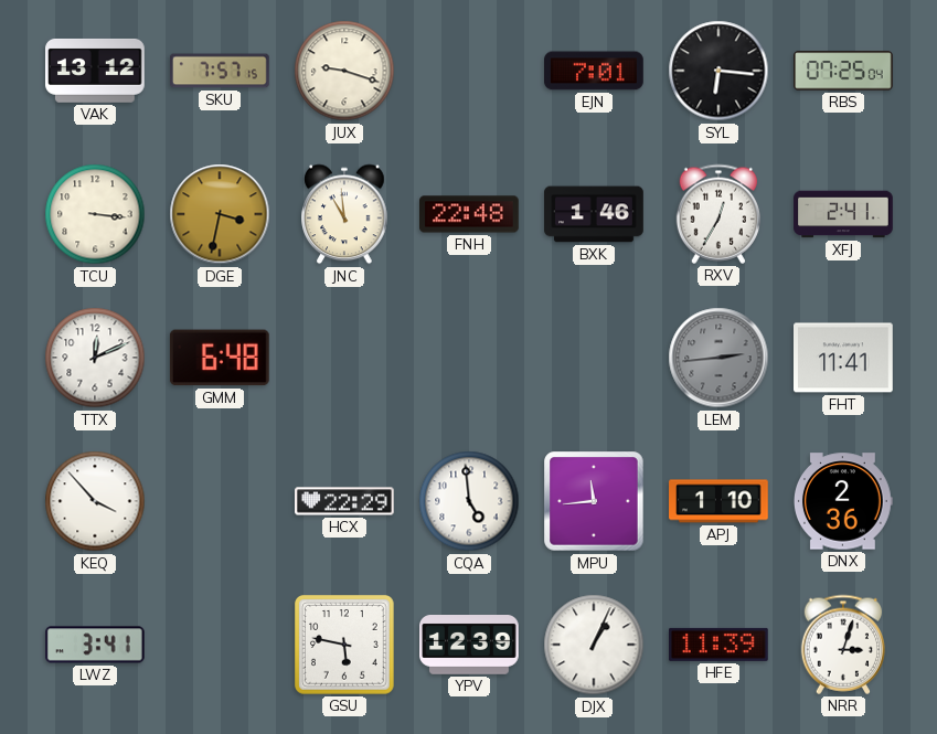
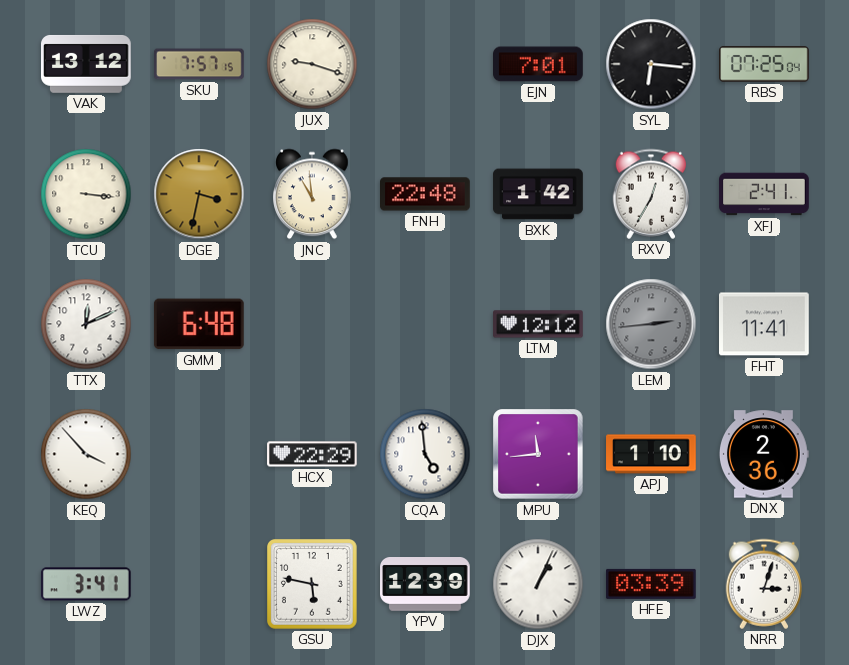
BXK: 1:46 -> 1:42
LTM: none -> 12:12
HFE: 11:39 -> 03:39
